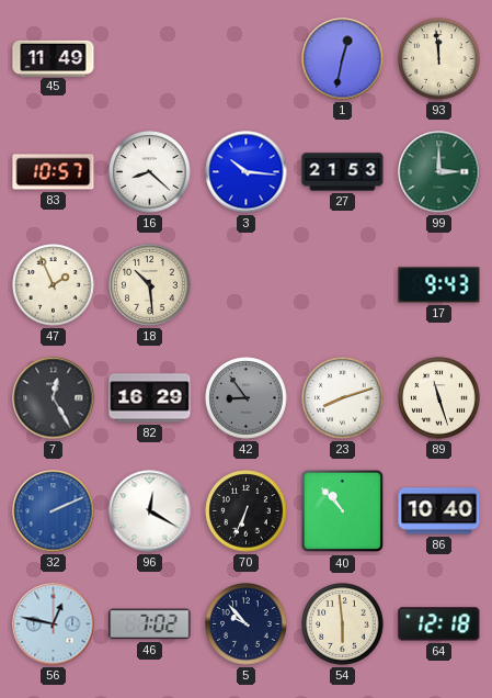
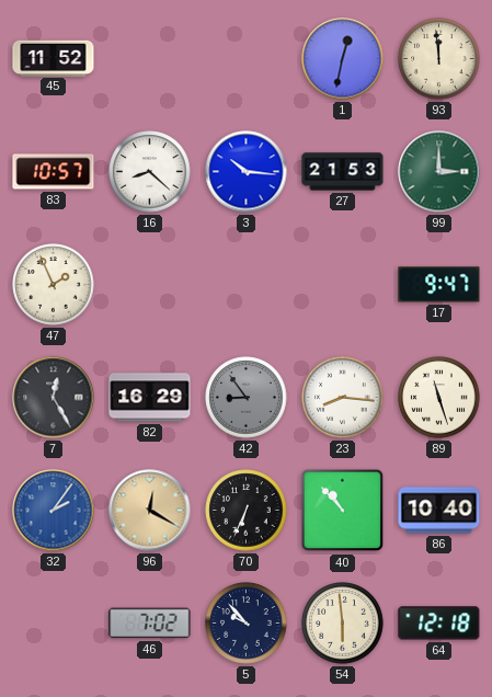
45: 11:49 -> 11:52
18: 10:29 -> none
17: 9:43 -> 9:47
23: 8:12 -> 8:16
32: 2:11 -> 2:06
96 dial: white -> champagne
56: 12:47 -> none
